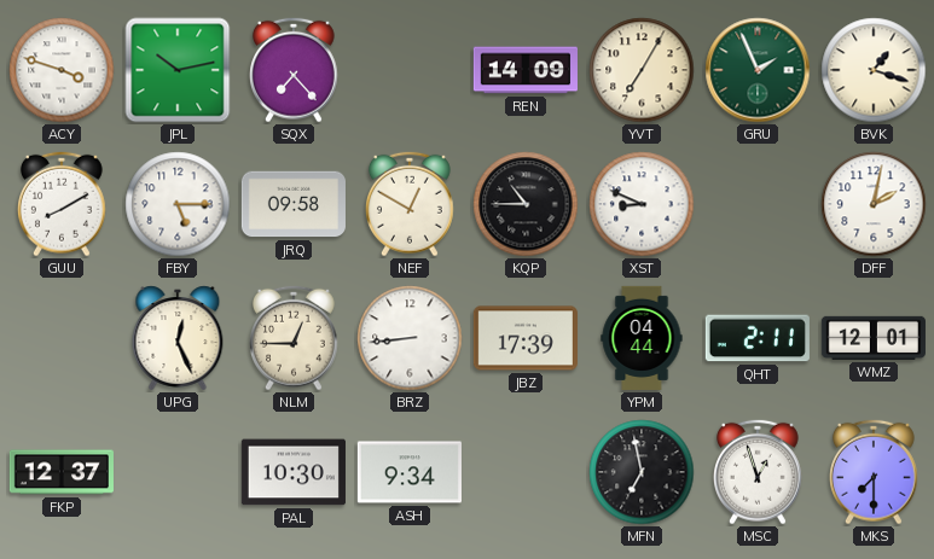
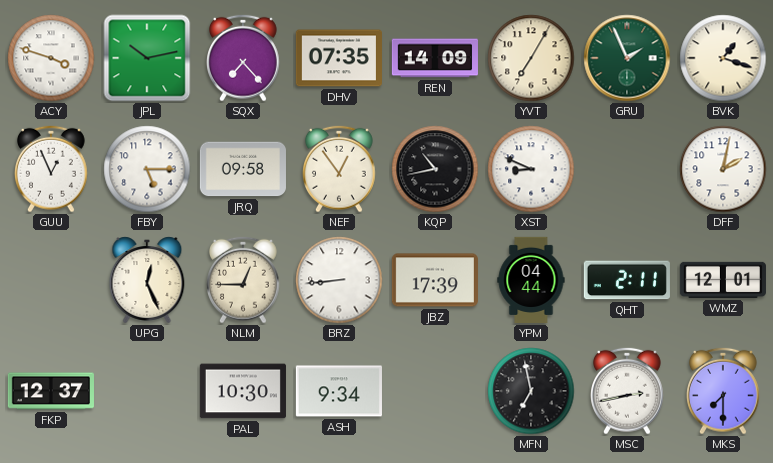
DHV: none -> 07:35
GUU: 8:10 -> 12:56
NEF: 12:50 -> 12:54
KQP: 10:45 -> 10:43
MSC: 12:57 -> 2:43
